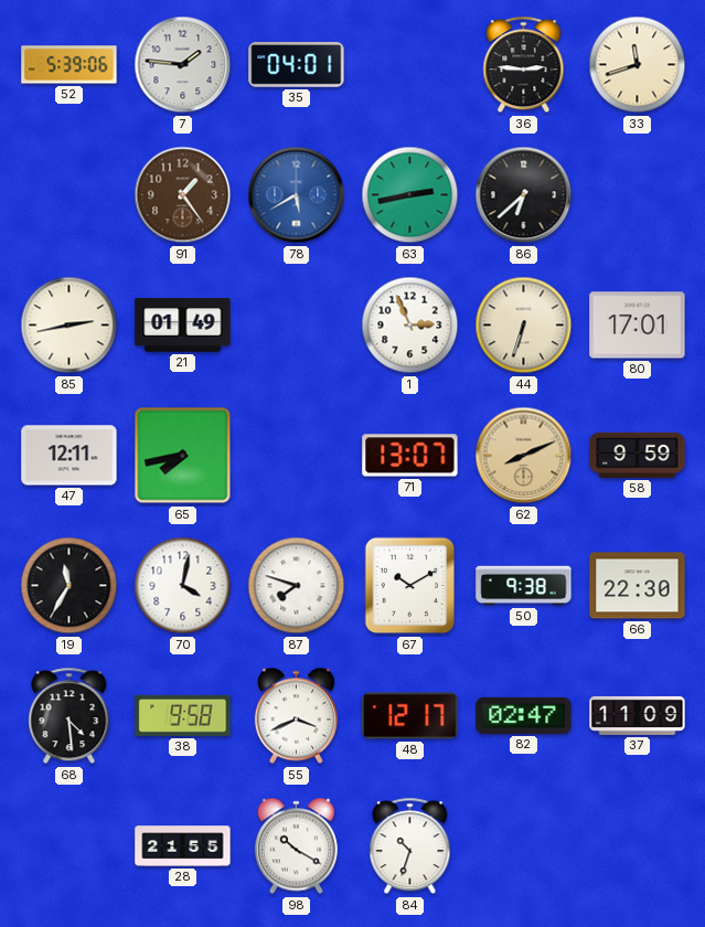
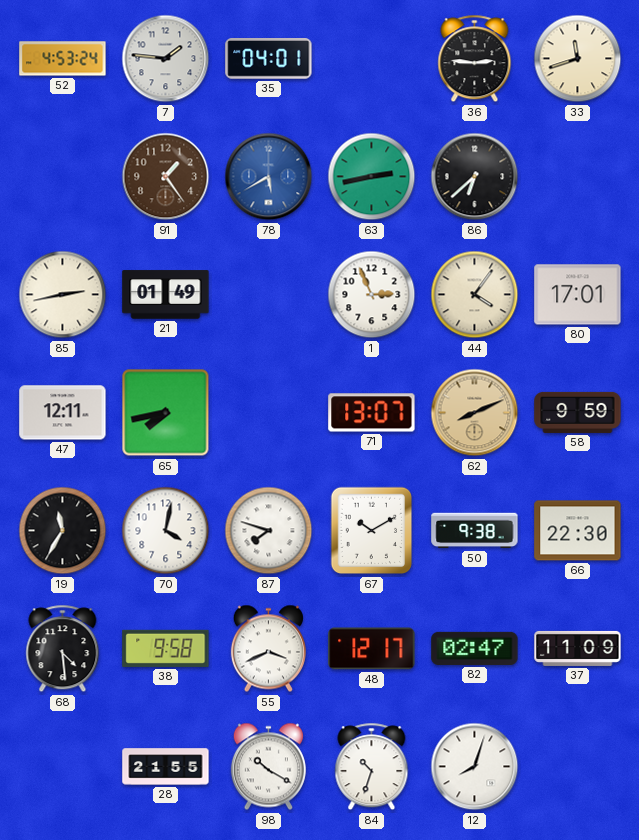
52: 5:39 -> 4:53
44: 6:33 -> 4:06
12: none -> 8:03
